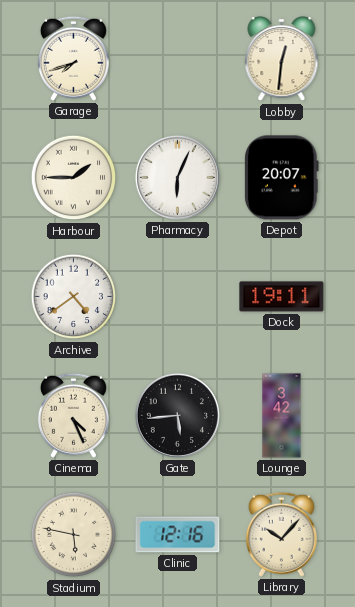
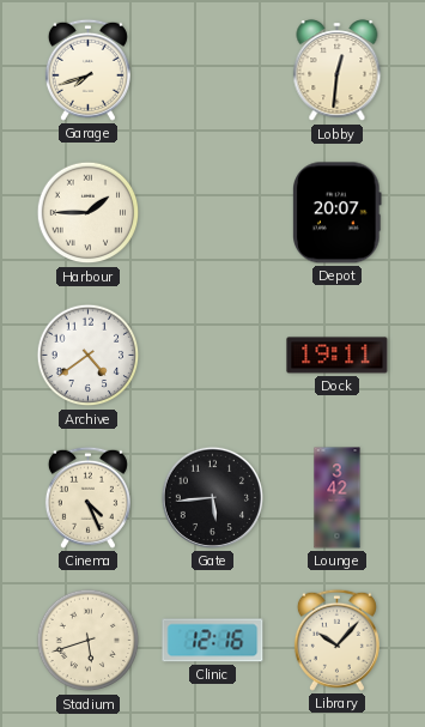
Pharmacy: 6:04 -> none
Stadium: 5:47 -> 5:42
